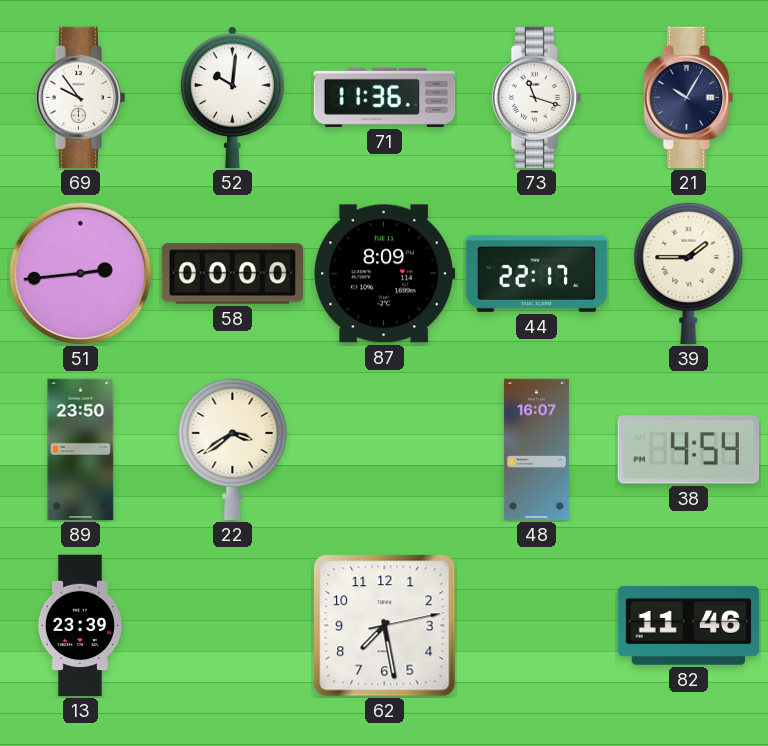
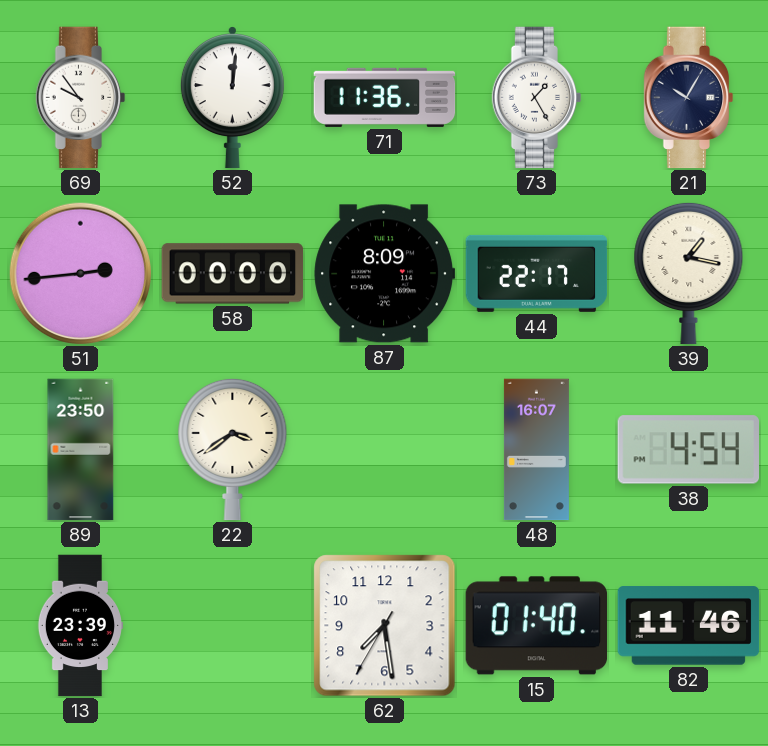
52: 10:01 -> 12:01
73: 11:18 -> 1:25
39: 1:45 -> 1:17
62: 7:28:13 -> 7:28:35
15: none -> 01:40
